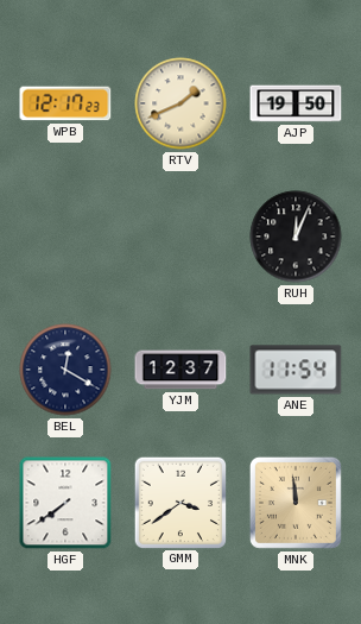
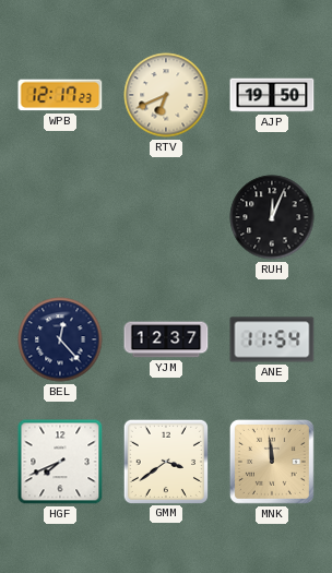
RTV: 1:41 -> 6:41
BEL: 12:20 -> 12:23
HGF: 7:39 -> 7:41
